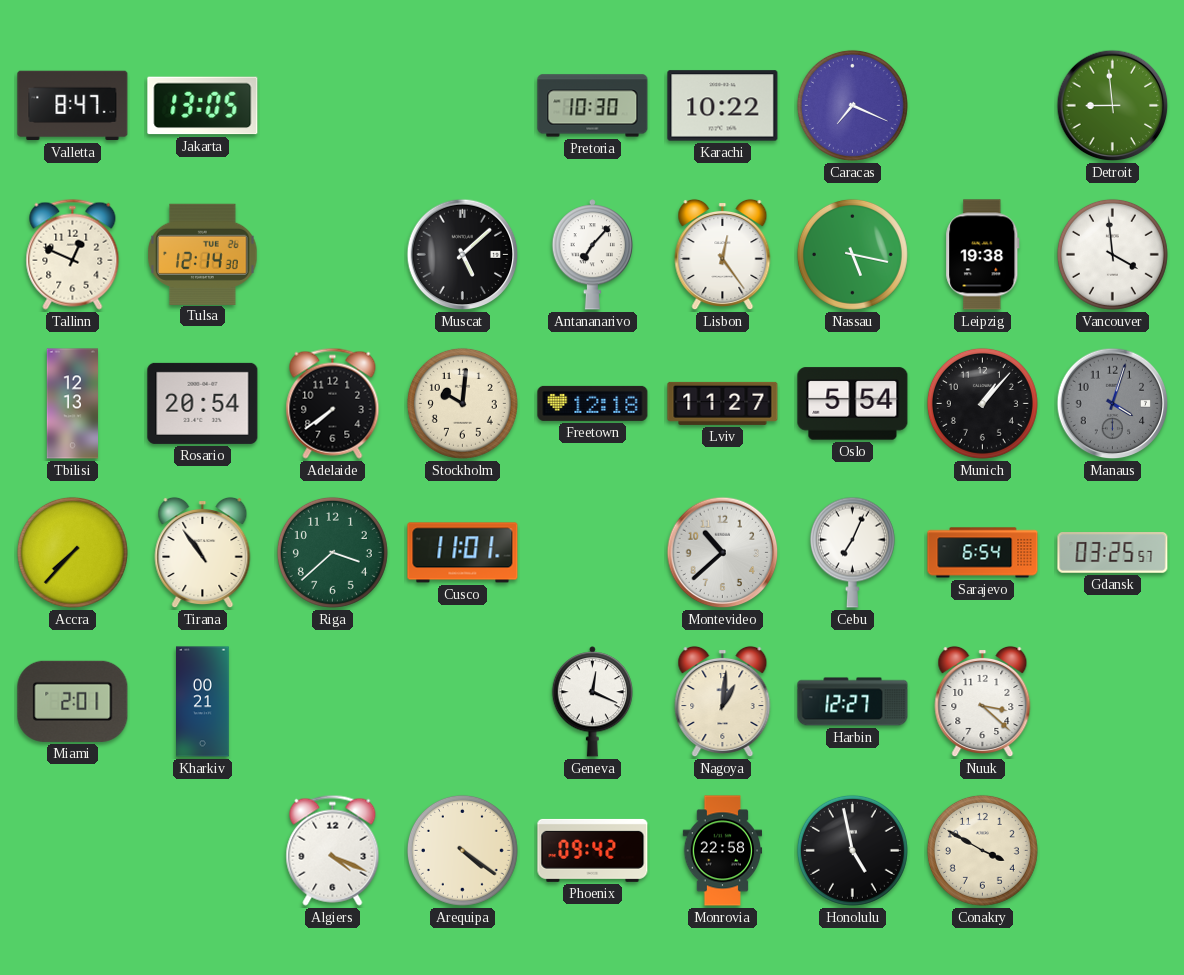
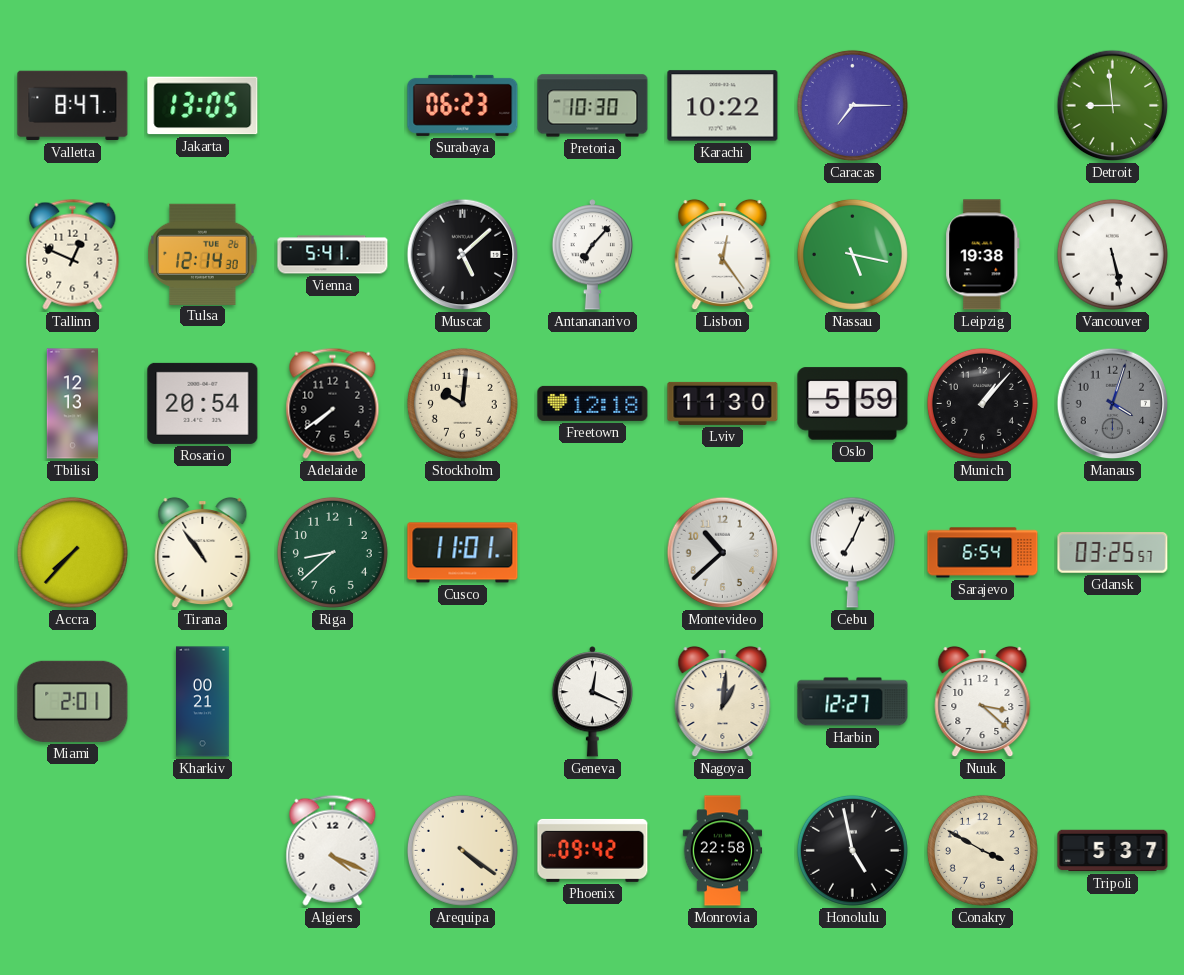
Surabaya: none -> 06:23
Caracas: 7:19 -> 7:15
Vienna: none -> 5:41
Vancouver: 3:59 -> 5:28
Lviv: 11:27 -> 11:30
Oslo: 5:54 -> 5:59
Riga: 3:38 -> 8:38
Tripoli: none -> 5:37
